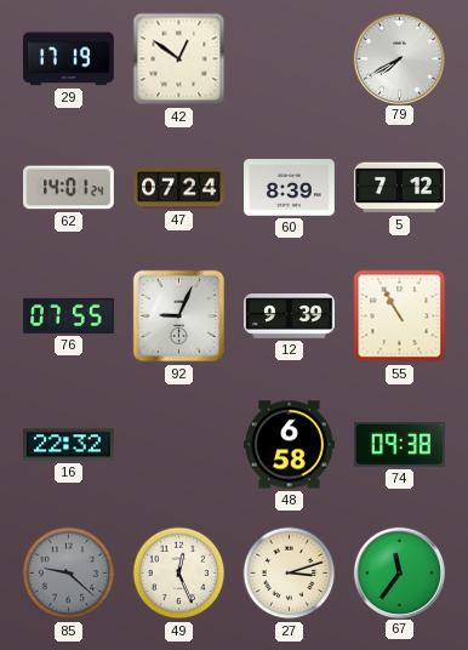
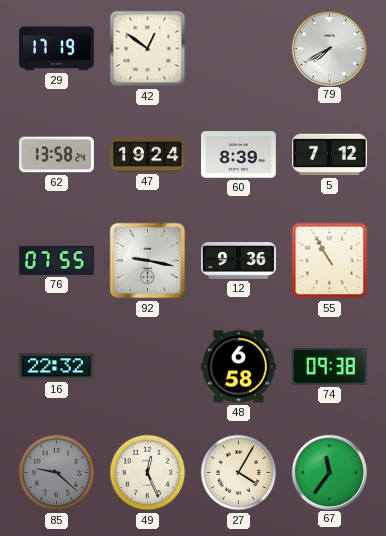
62: 14:01 -> 13:58
47: 07:24 -> 19:24
92: 9:04 -> 9:17
12: 9:39 -> 9:36
27: 3:12 -> 4:05
